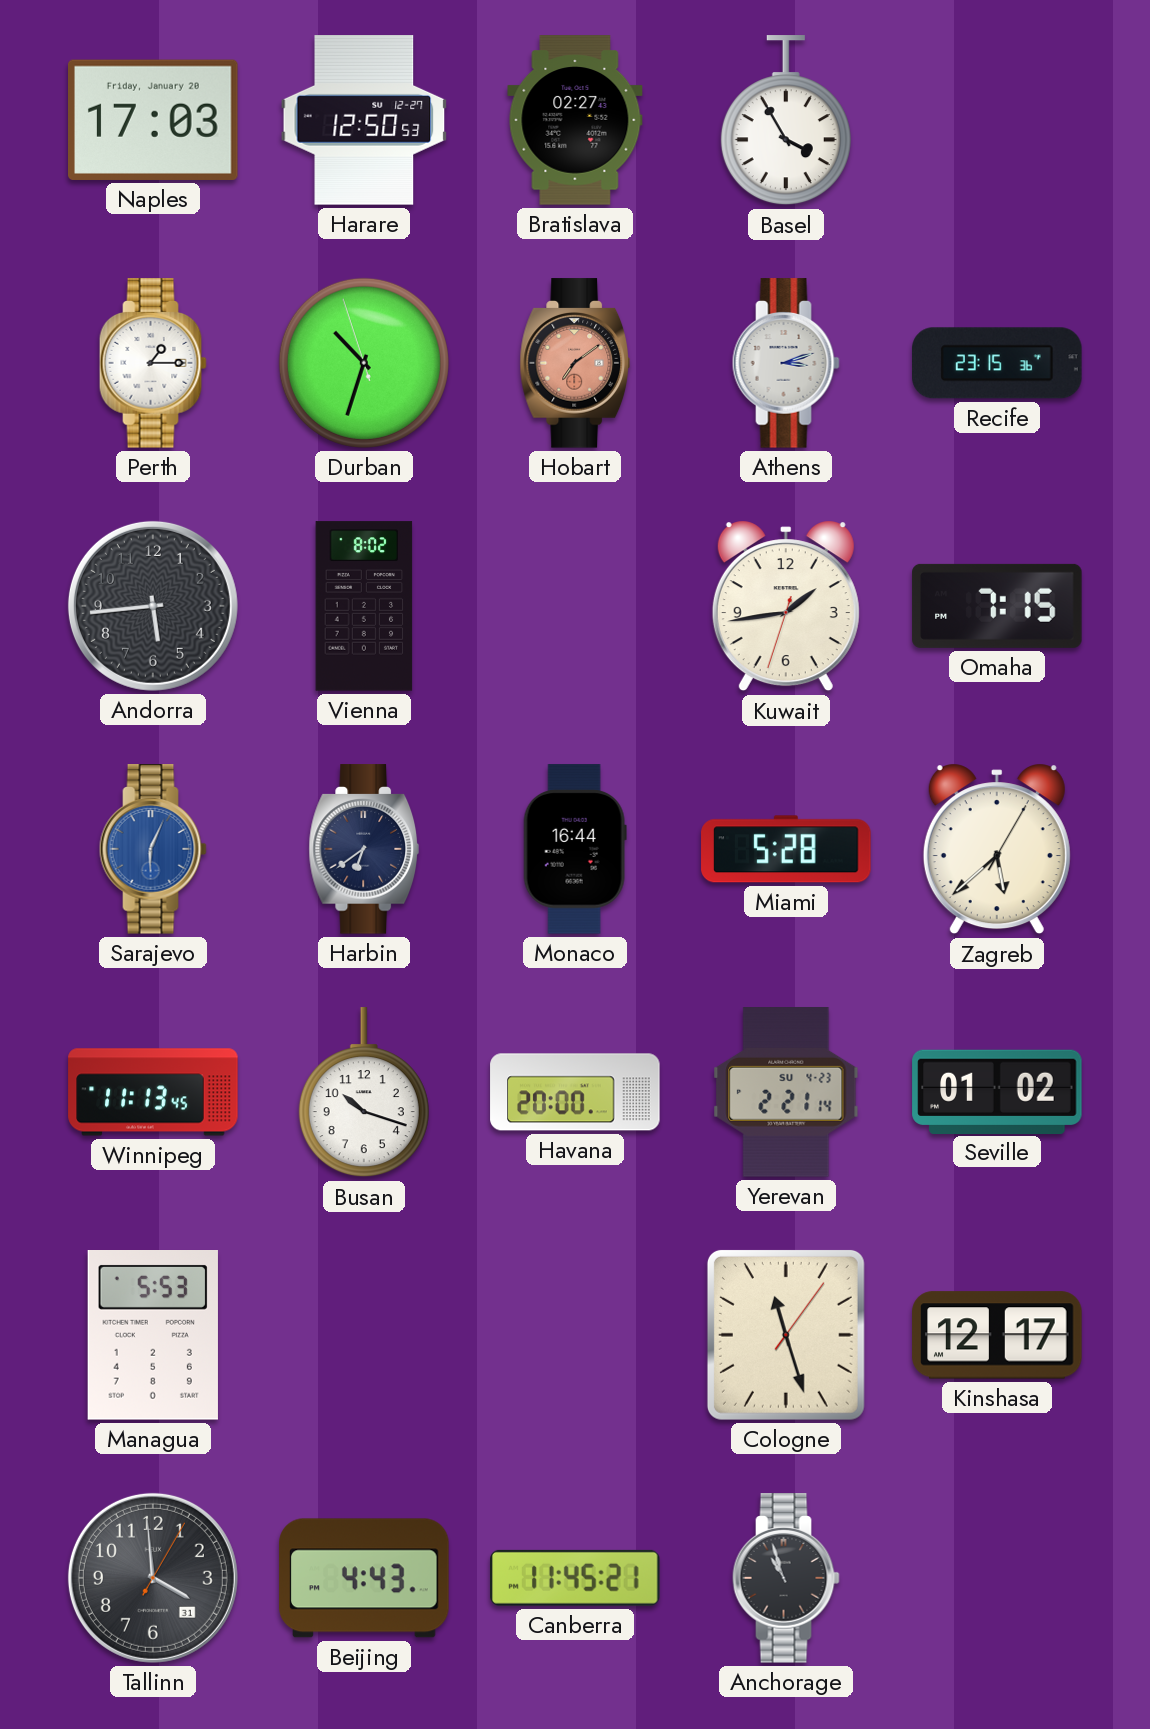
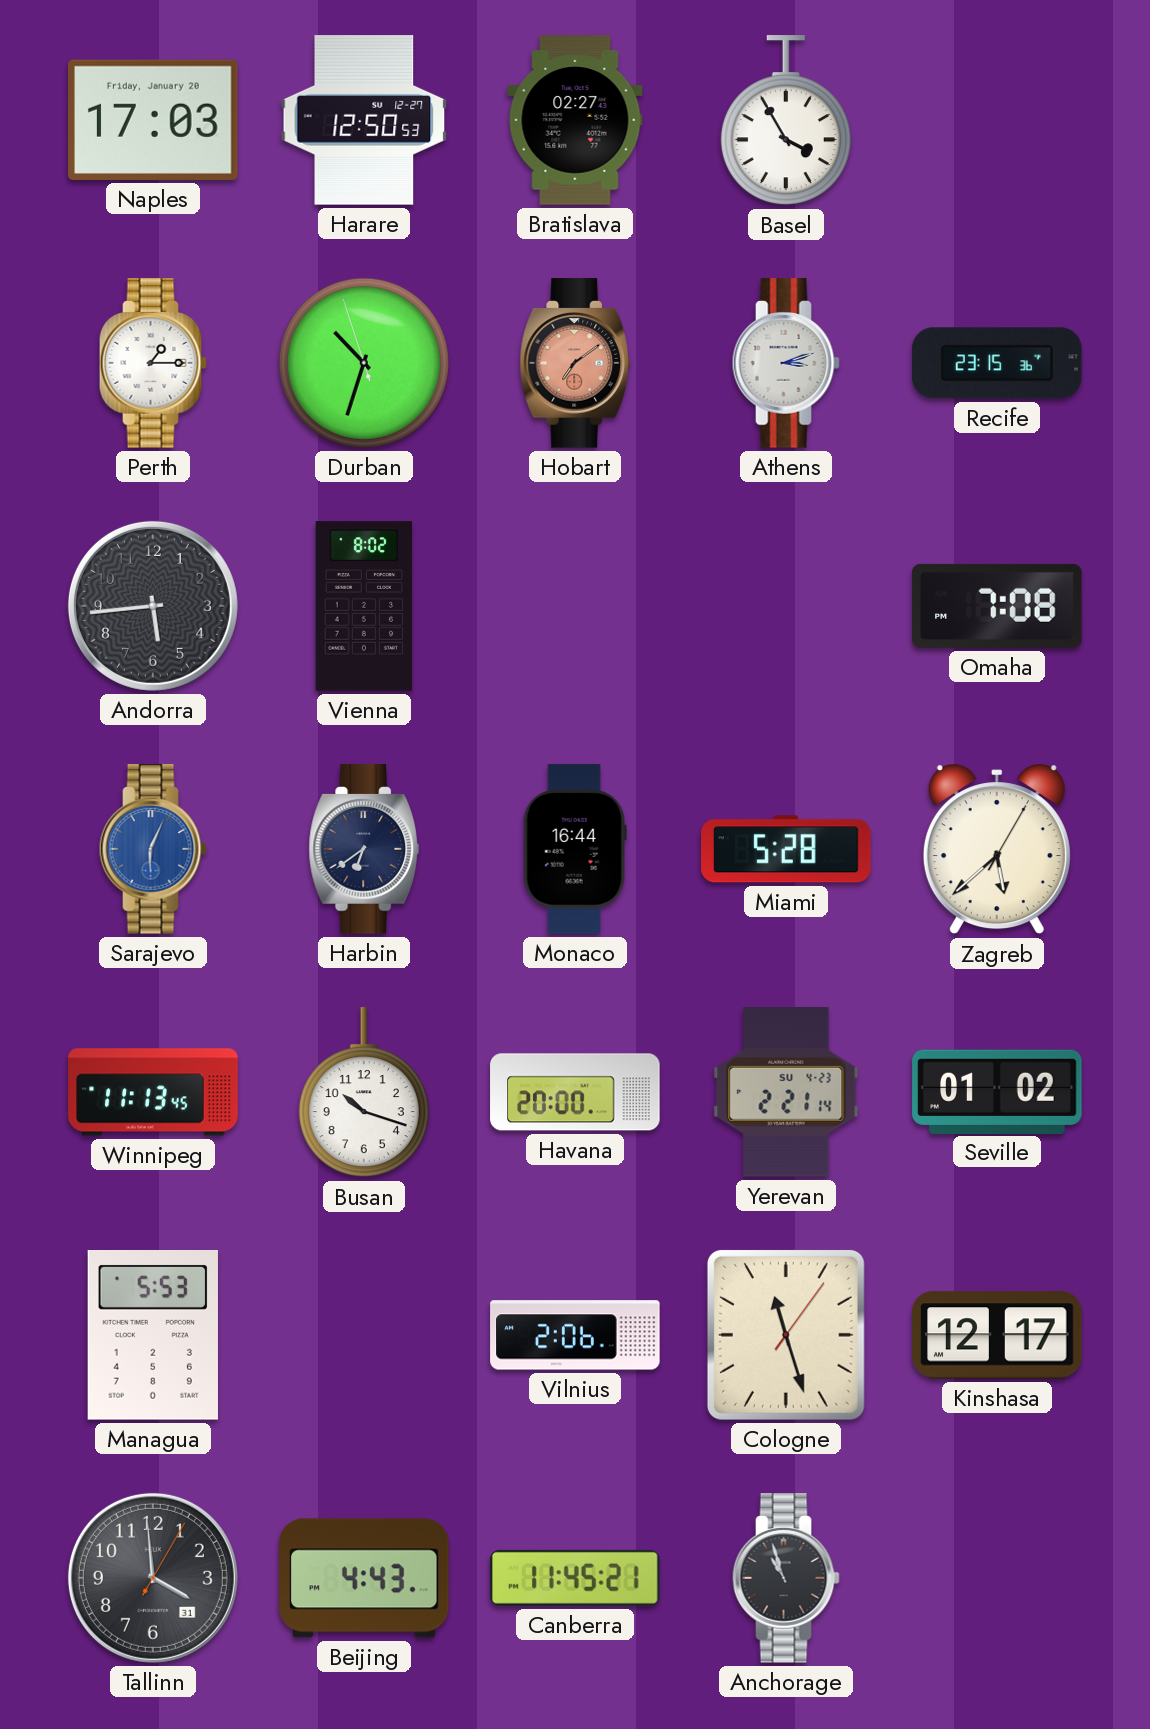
Kuwait: 1:43 -> none
Omaha: 7:15 -> 7:08
Vilnius: none -> 2:06
